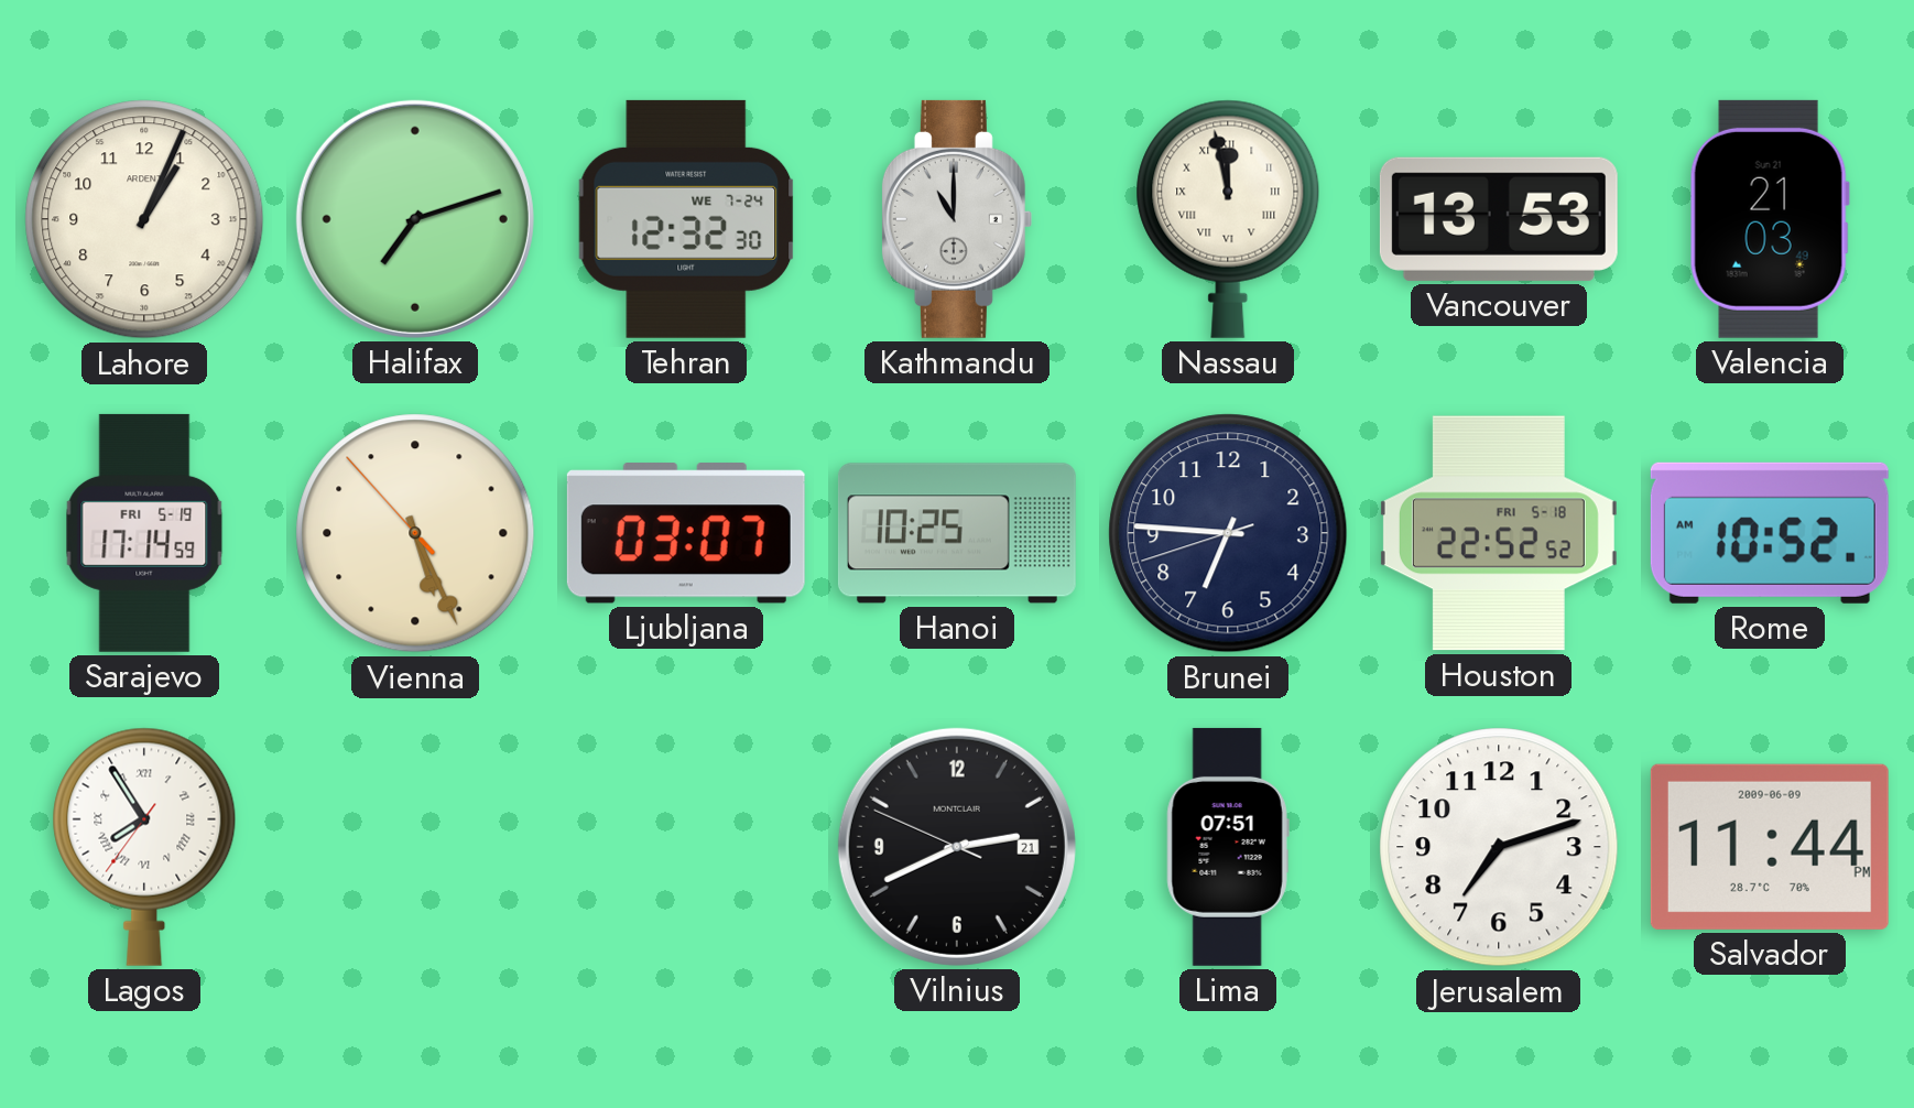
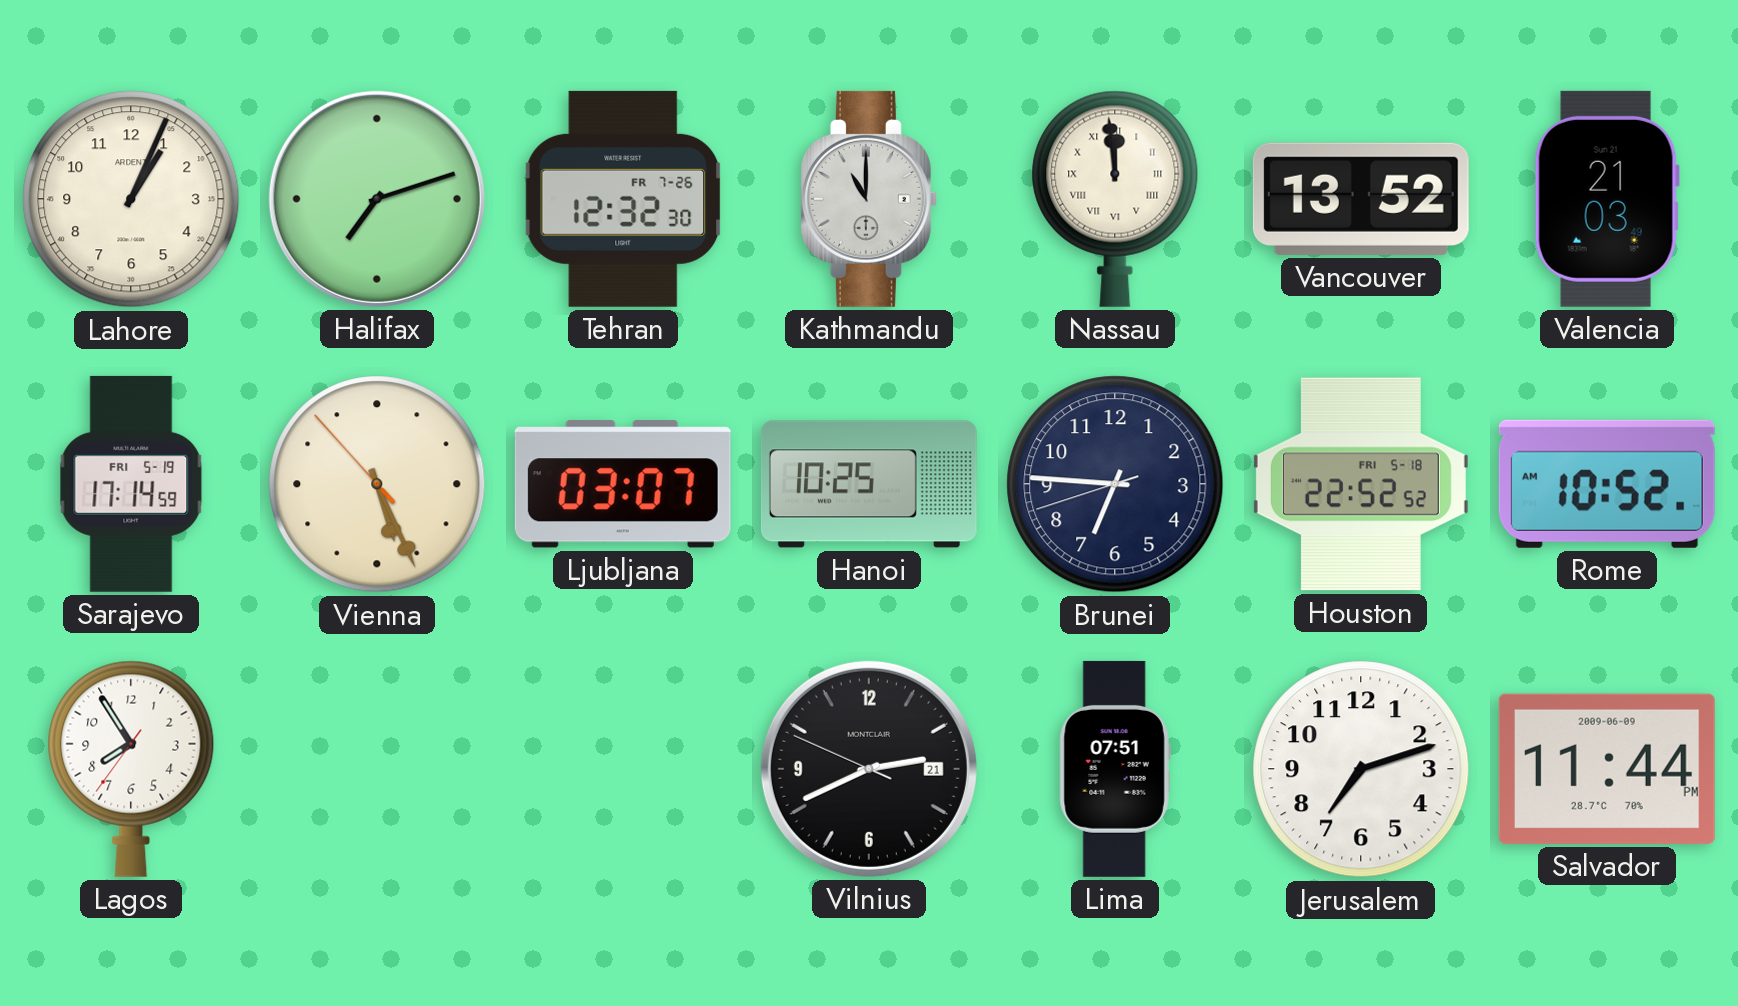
Tehran date: WE 7-24 -> FR 7-26
Nassau: 11:58 -> 11:59
Vancouver: 13:53 -> 13:52
Lagos numerals: Roman -> Arabic
